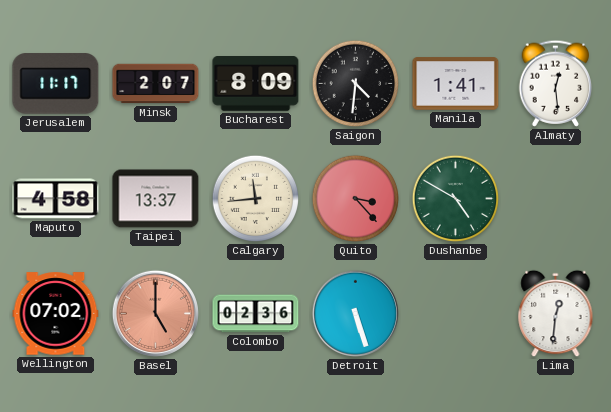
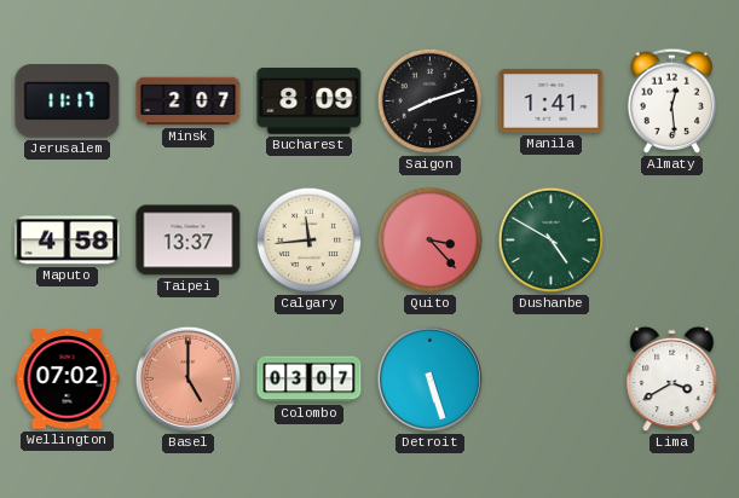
Saigon: 4:31 -> 8:12
Colombo: 02:36 -> 03:07
Lima: 12:31 -> 3:40
